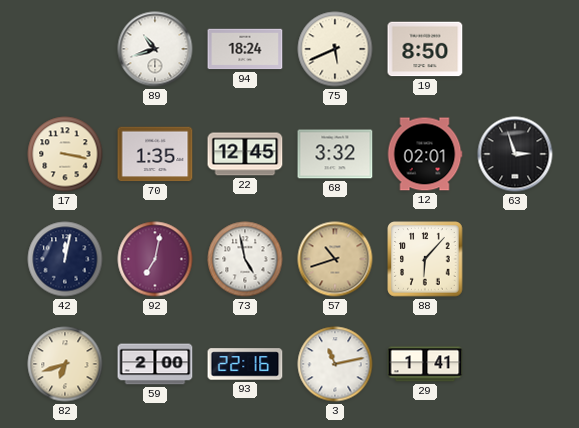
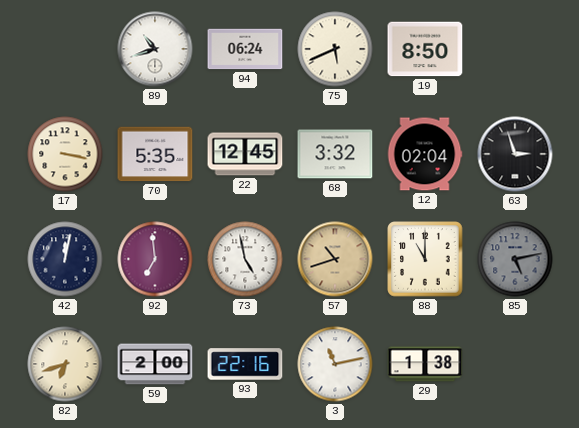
94: 18:24 -> 06:24
70: 1:35 -> 5:35
12: 02:01 -> 02:04
92: 7:02 -> 6:59
88: 6:07 -> 11:00
85: none -> 5:13
29: 1:41 -> 1:38
